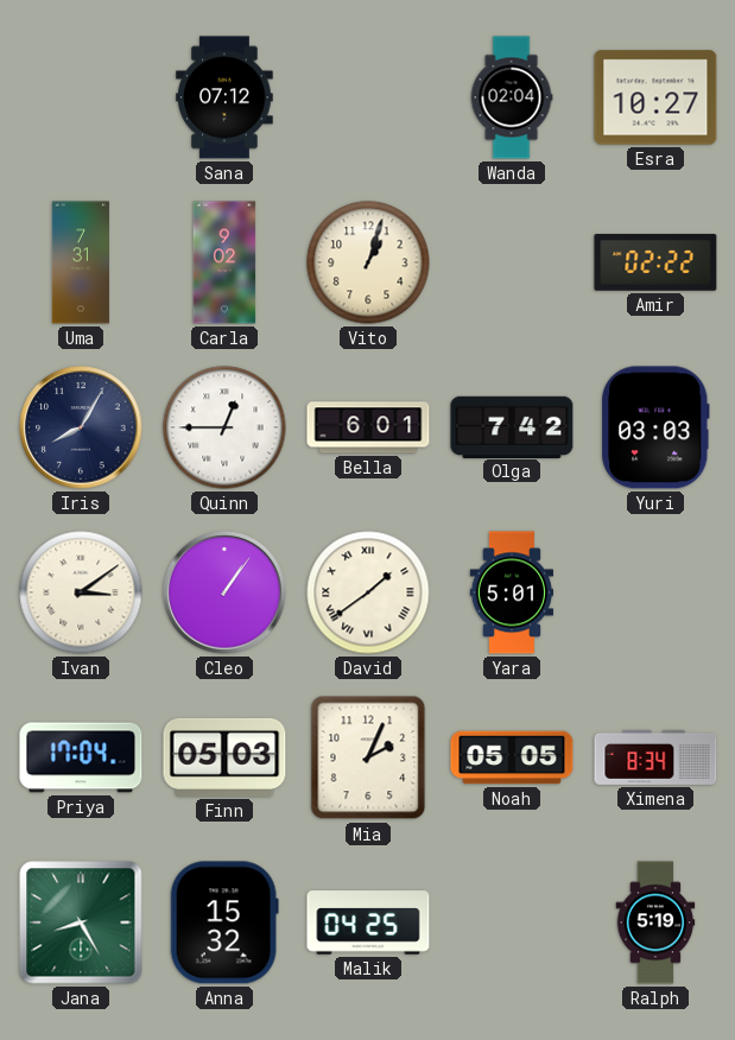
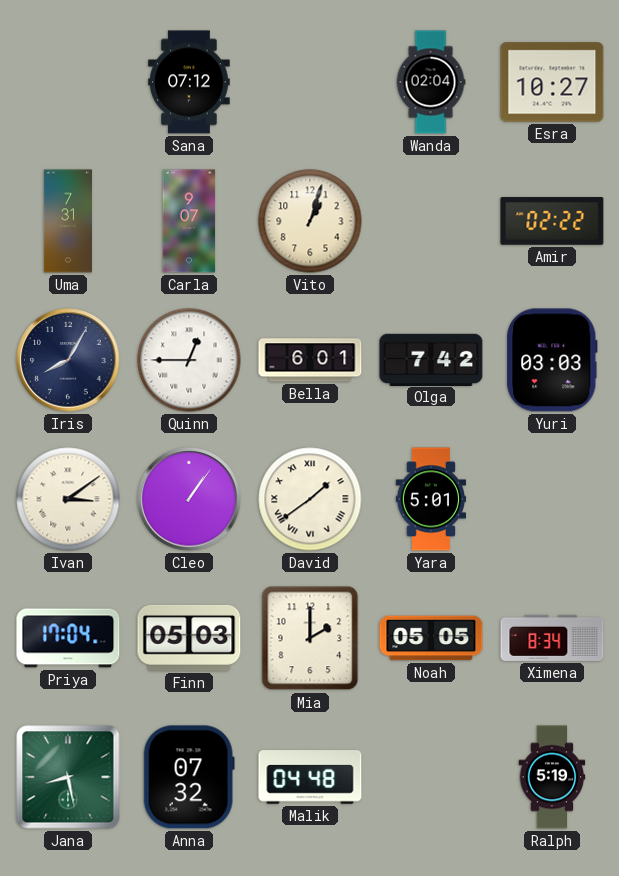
Carla: 9:02 -> 9:07
Mia: 2:04 -> 2:00
Jana: 8:25 -> 8:28
Anna: 15:32 -> 07:32
Malik: 04:25 -> 04:48
